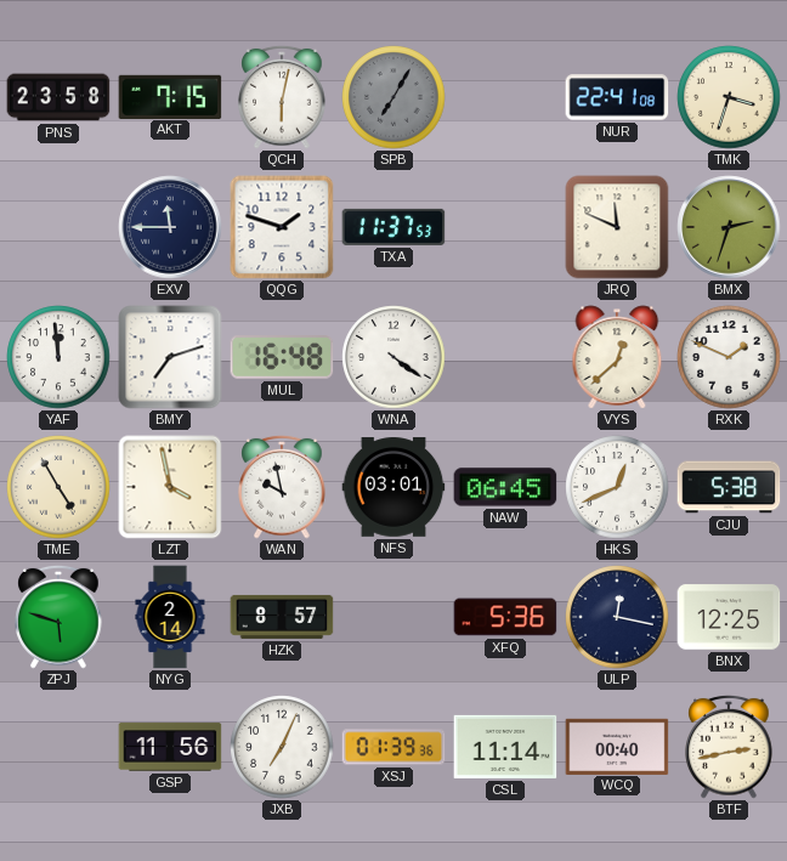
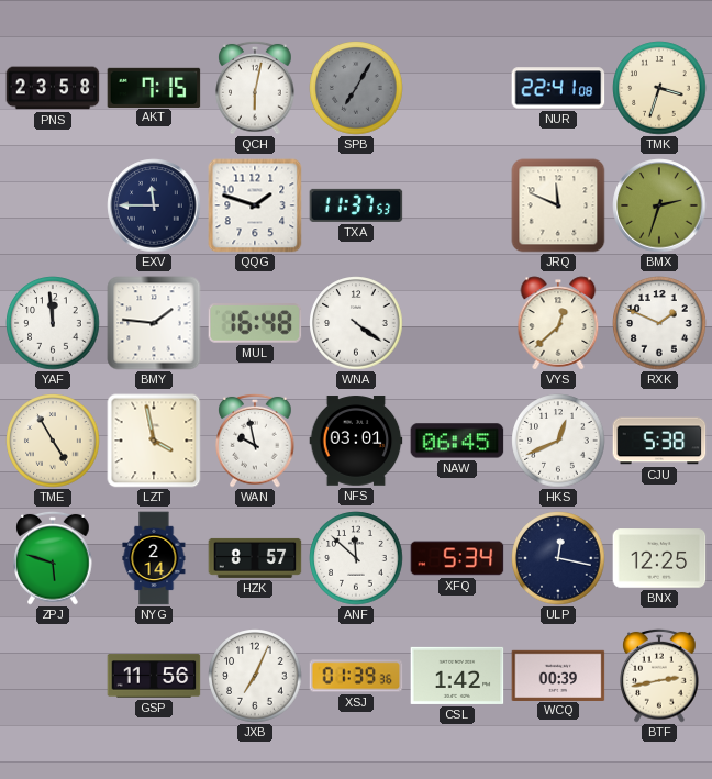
BMY: 7:12 -> 1:46
ANF: none -> 11:52
XFQ: 5:36 -> 5:34
CSL: 11:14 -> 1:42
WCQ: 00:40 -> 00:39
